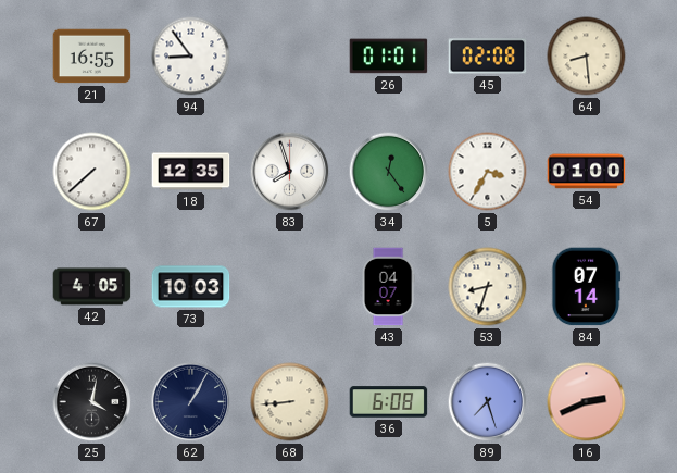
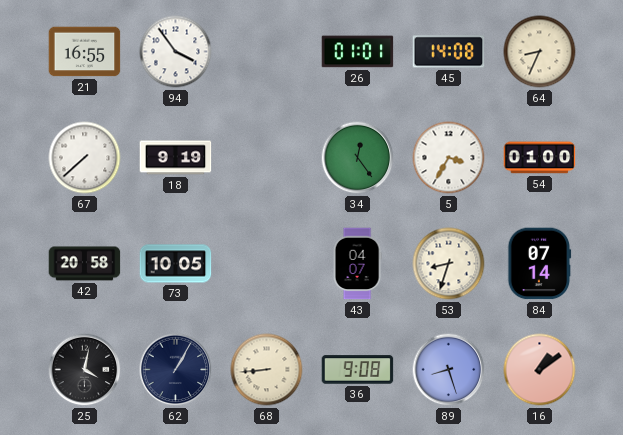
94: 8:54 -> 3:54
45: 02:08 -> 14:08
64: 8:29 -> 8:34
18: 12:35 -> 9:19
83: 7:57 -> none
42: 4:05 -> 20:58
73: 10:03 -> 10:05
36: 6:08 -> 9:08
89: 7:27 -> 8:27
16: 2:41 -> 1:09
